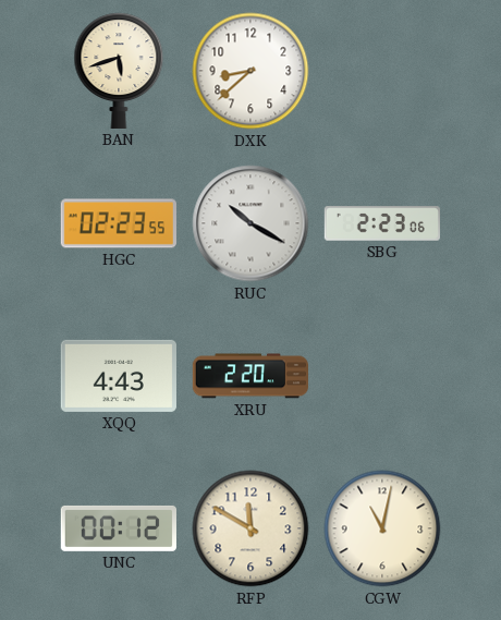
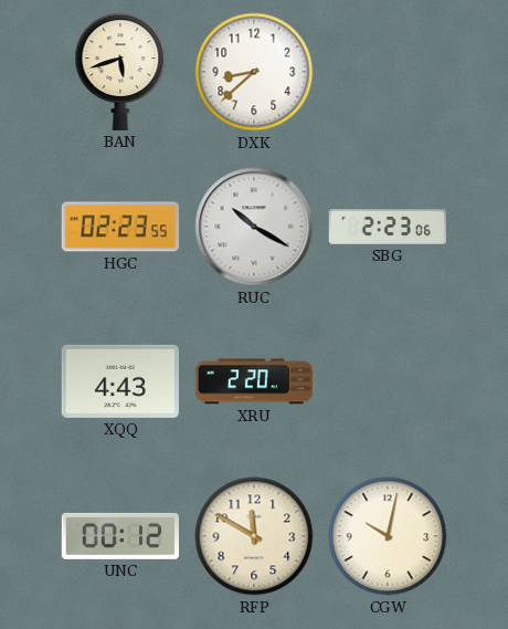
CGW: 11:02 -> 10:02
